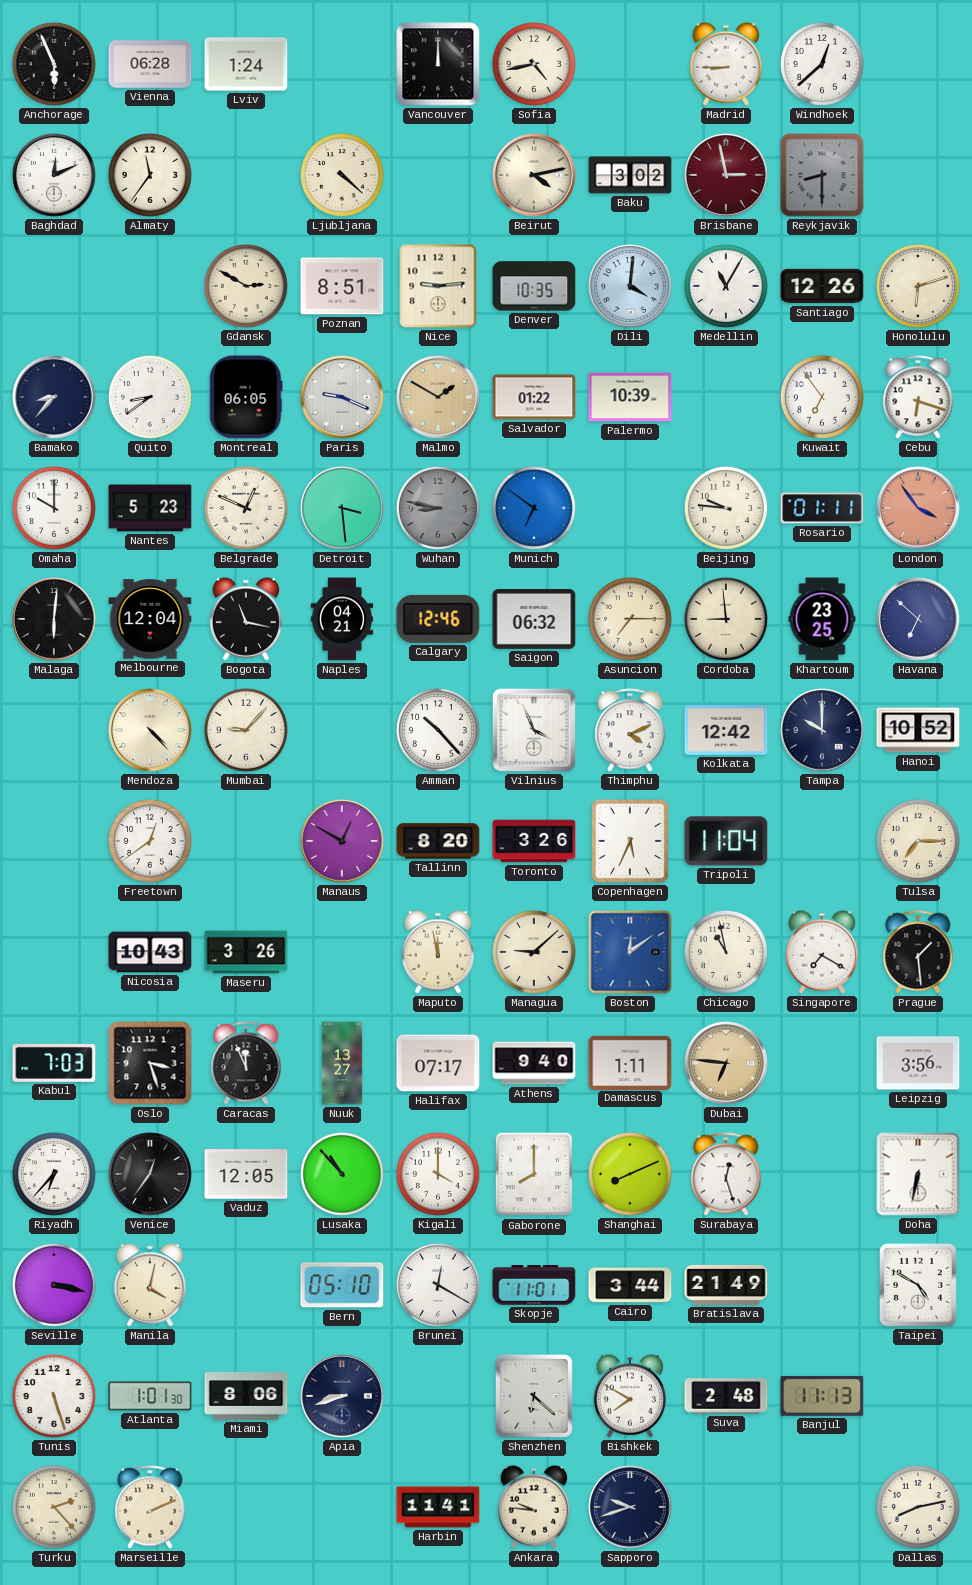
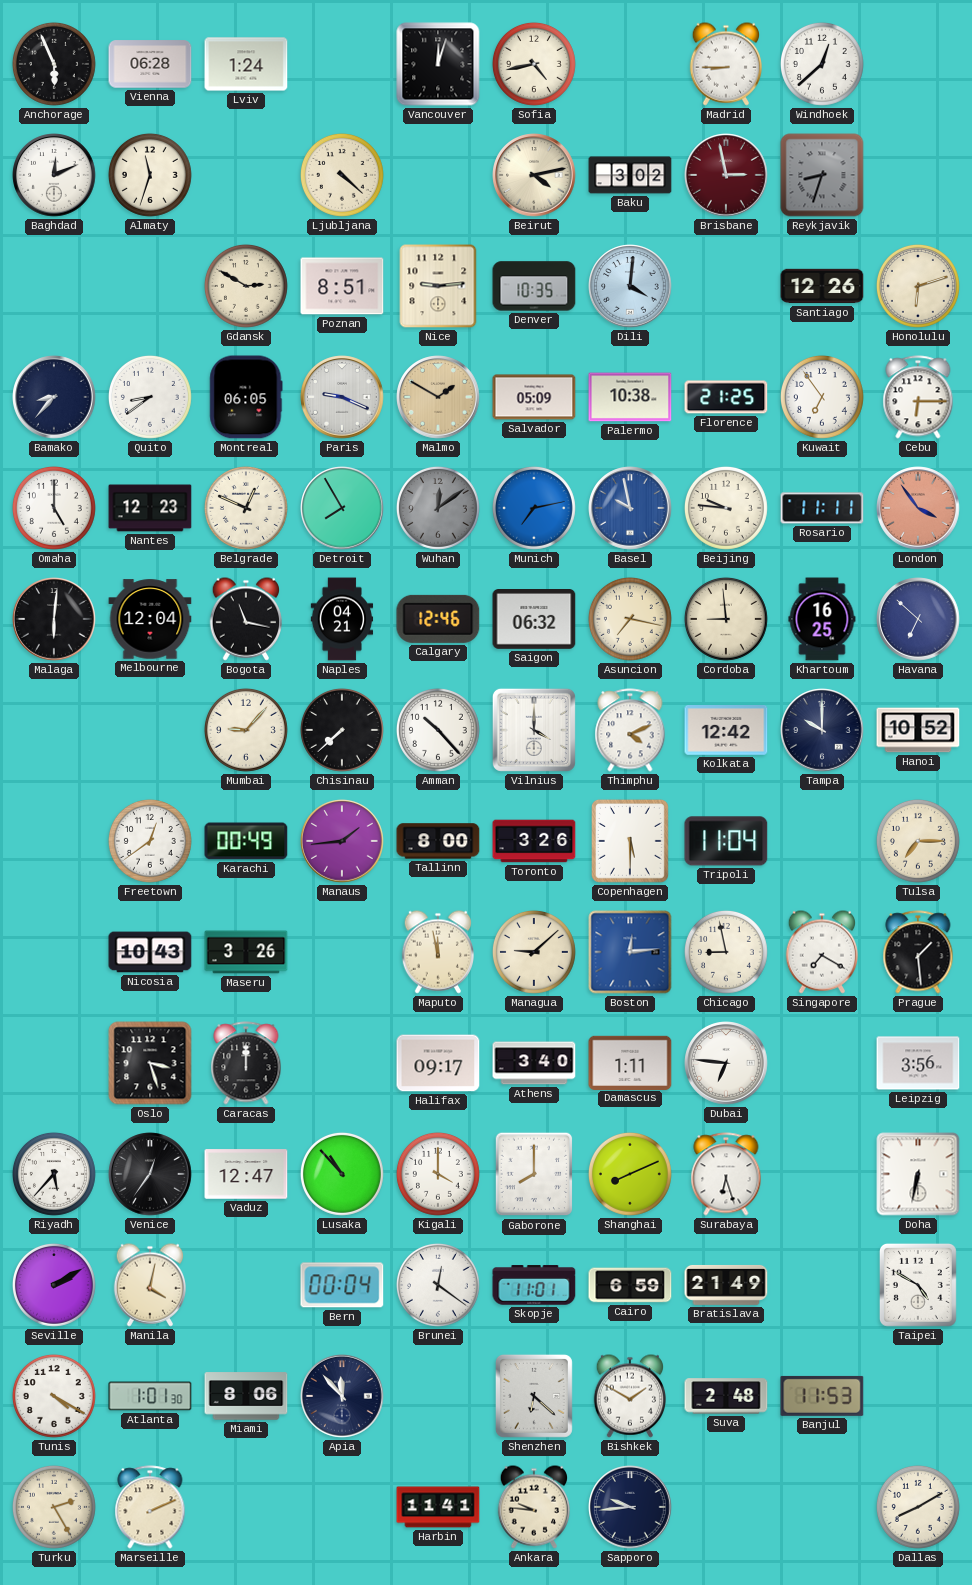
Vancouver: 12:00 -> 12:03
Almaty: 11:36 -> 11:33
Reykjavik: 8:30 -> 8:33
Medellin: 11:05 -> none
Salvador: 01:22 -> 05:09
Palermo: 10:39 -> 10:38
Florence: none -> 21:25
Cebu: 6:18 -> 6:15
Omaha: 10:00 -> 5:00
Nantes: 5:23 -> 12:23
Detroit: 3:29 -> 7:55
Wuhan: 8:47 -> 12:09
Munich: 6:51 -> 7:13
Basel: none -> 9:58
Rosario: 01:11 -> 11:11
Asuncion: 7:15 -> 7:17
Khartoum: 23:25 -> 16:25
Mendoza: 4:23 -> none
Chisinau: none -> 7:38
Vilnius: 3:56 -> 4:00
Karachi: none -> 00:49
Manaus: 12:50 -> 1:44
Tallinn: 8:20 -> 8:00
Copenhagen: 5:34 -> 5:30
Boston: 12:09 -> 12:14
Chicago: 10:58 -> 8:58
Kabul: 7:03 -> none
Caracas: 11:56 -> 12:00
Nuuk: 13:27 -> none
Halifax: 07:17 -> 09:17
Athens: 9:40 -> 3:40
Dubai dial: champagne -> white
Riyadh: 6:37 -> 5:37
Vaduz: 12:05 -> 12:47
Surabaya: 12:27 -> 6:27
Seville: 3:17 -> 2:10
Bern: 05:10 -> 00:04
Brunei: 12:20 -> 12:21
Cairo: 3:44 -> 6:59
Tunis: 5:27 -> 4:20
Apia: 8:42 -> 11:53
Bishkek: 7:50 -> 1:50
Banjul: 11:13 -> 11:53
Turku: 2:23 -> 2:25
Sapporo: 9:42 -> 9:44
Dallas: 8:13 -> 8:10
